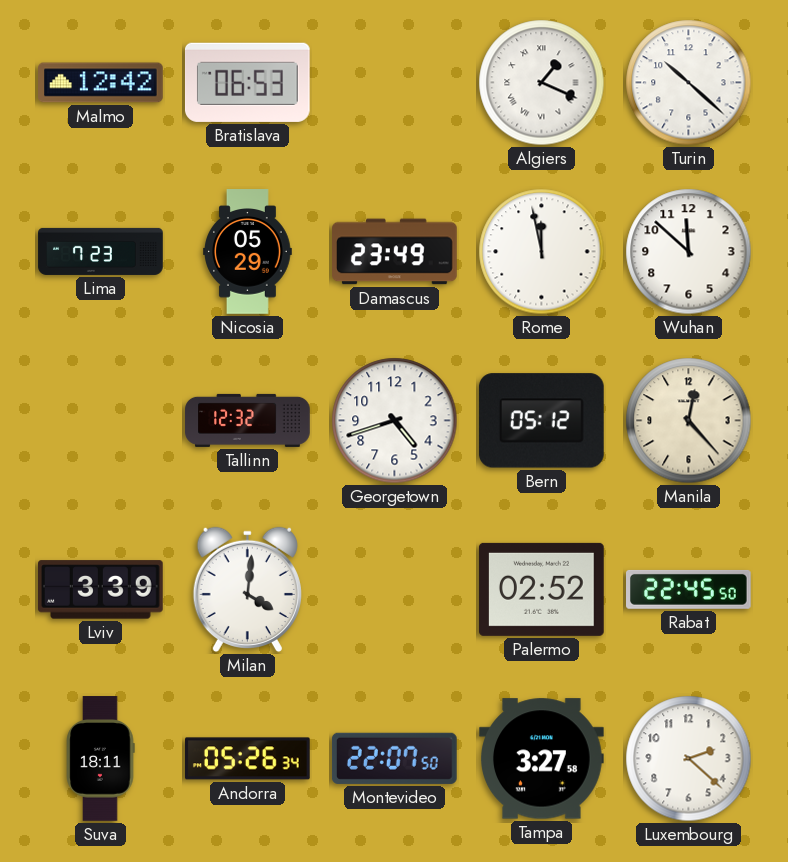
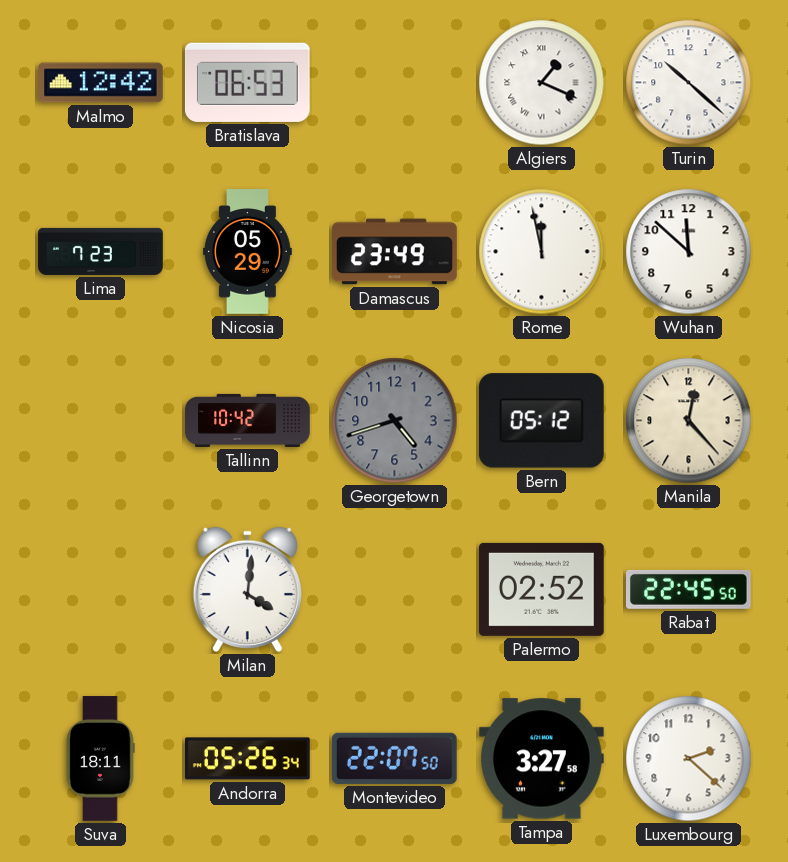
Tallinn: 12:32 -> 10:42
Georgetown dial: white -> grey
Lviv: 3:39 -> none
